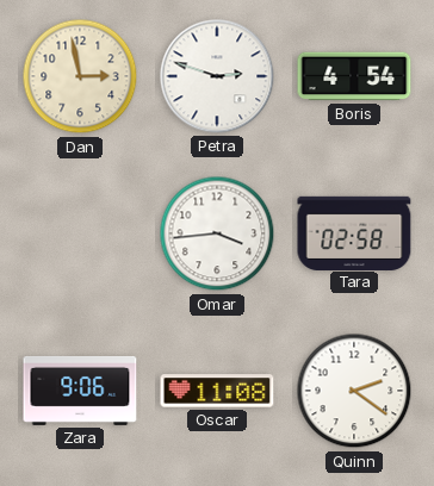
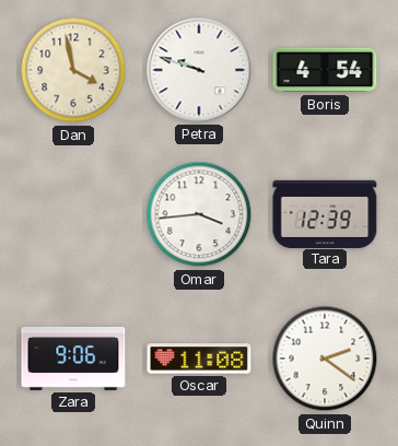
Dan: 2:58 -> 3:58
Petra: 2:48 -> 9:48
Tara: 02:58 -> 12:39
